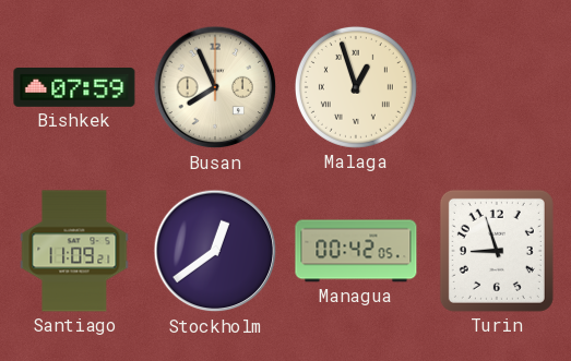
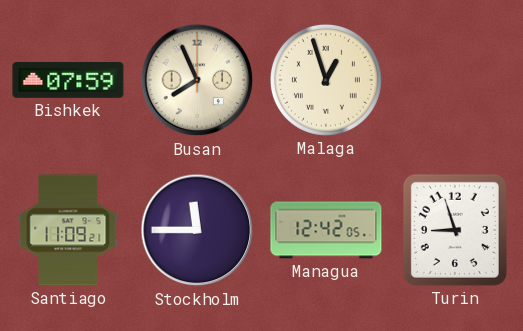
Stockholm: 12:39 -> 11:45
Managua: 00:42 -> 12:42
